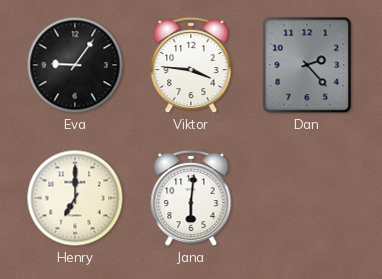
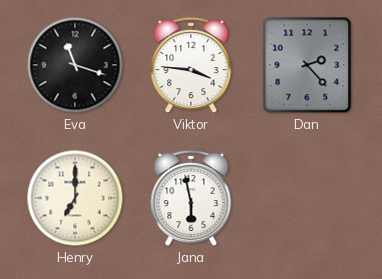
Eva: 9:06 -> 11:18
Jana: 6:01 -> 5:58
